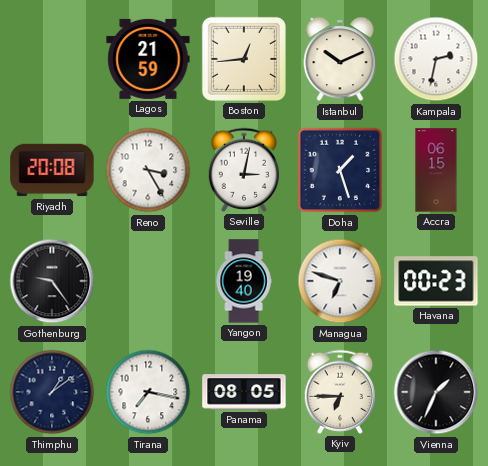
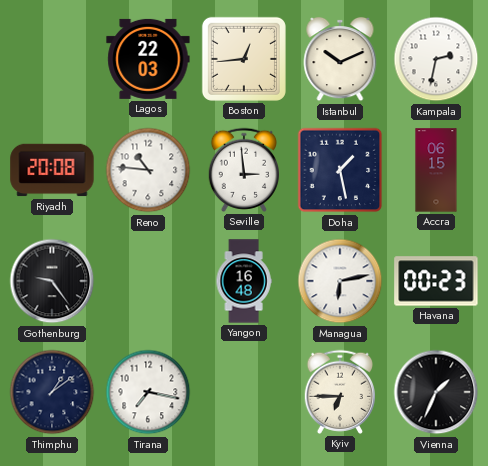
Lagos: 21:59 -> 22:03
Reno: 3:25 -> 10:46
Seville: 3:02 -> 2:59
Doha: 1:27 -> 1:28
Yangon: 19:40 -> 16:48
Managua: 6:48 -> 6:13
Panama: 08:05 -> none
